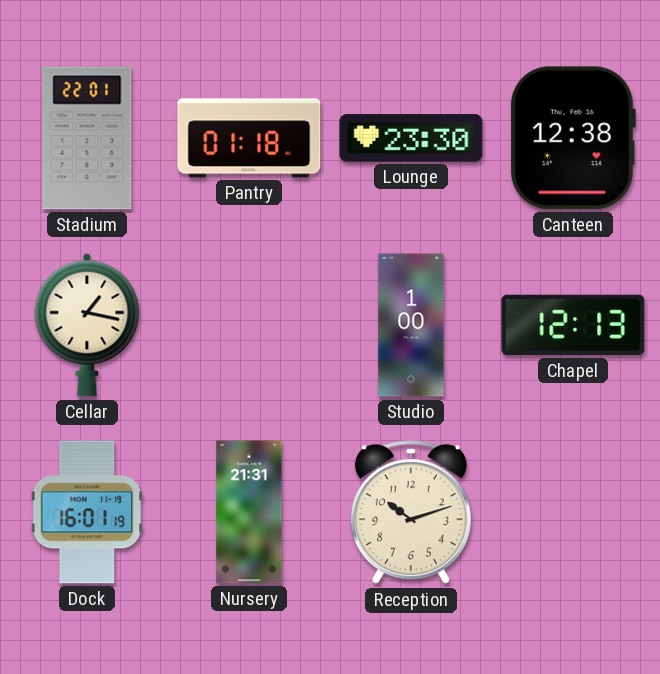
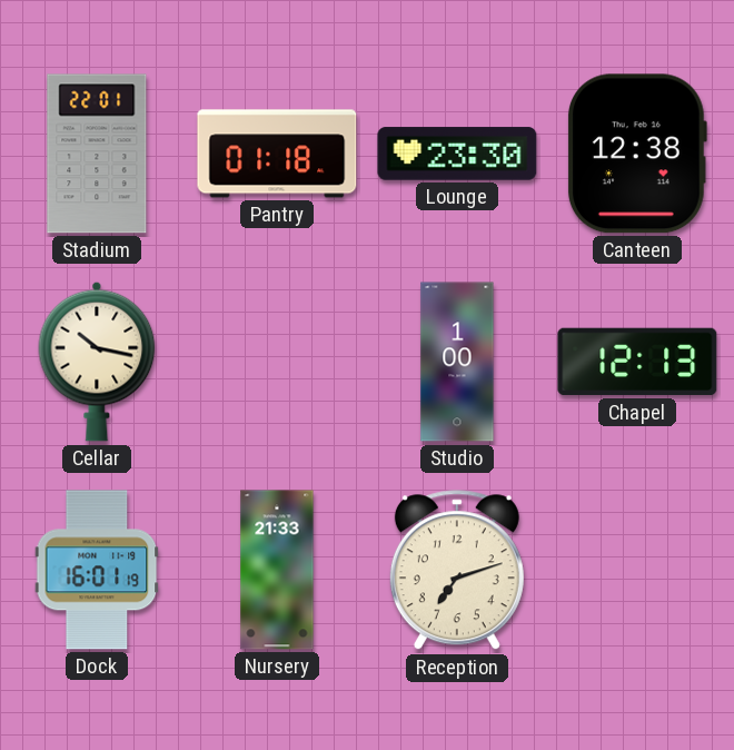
Cellar: 1:17 -> 10:17
Nursery: 21:31 -> 21:33
Reception: 10:12 -> 7:12
